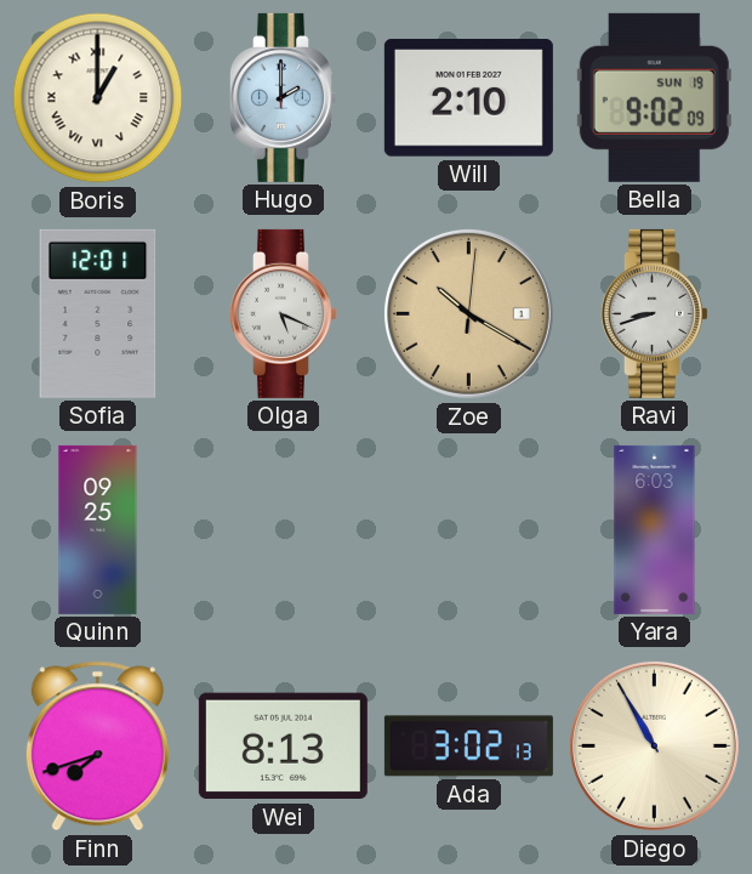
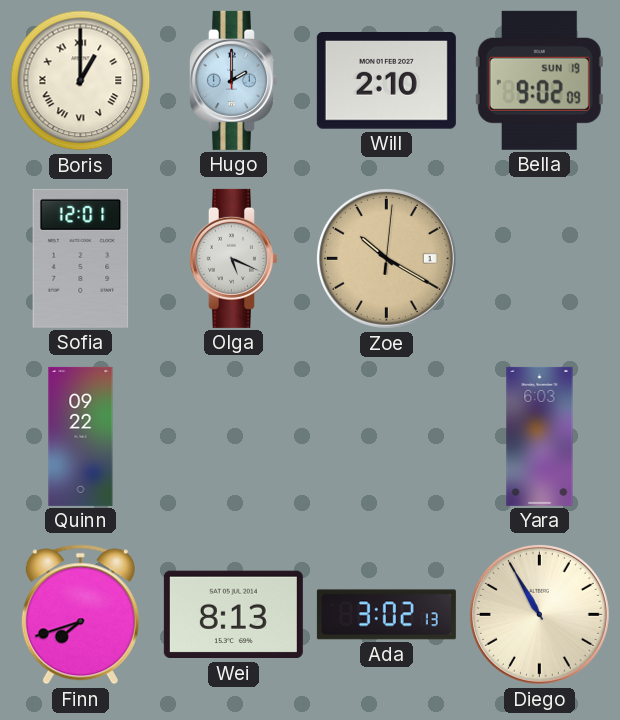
Ravi: 8:42 -> none
Quinn: 09:25 -> 09:22
